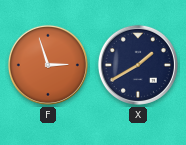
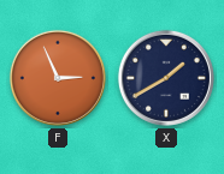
F: 2:57 -> 2:56
